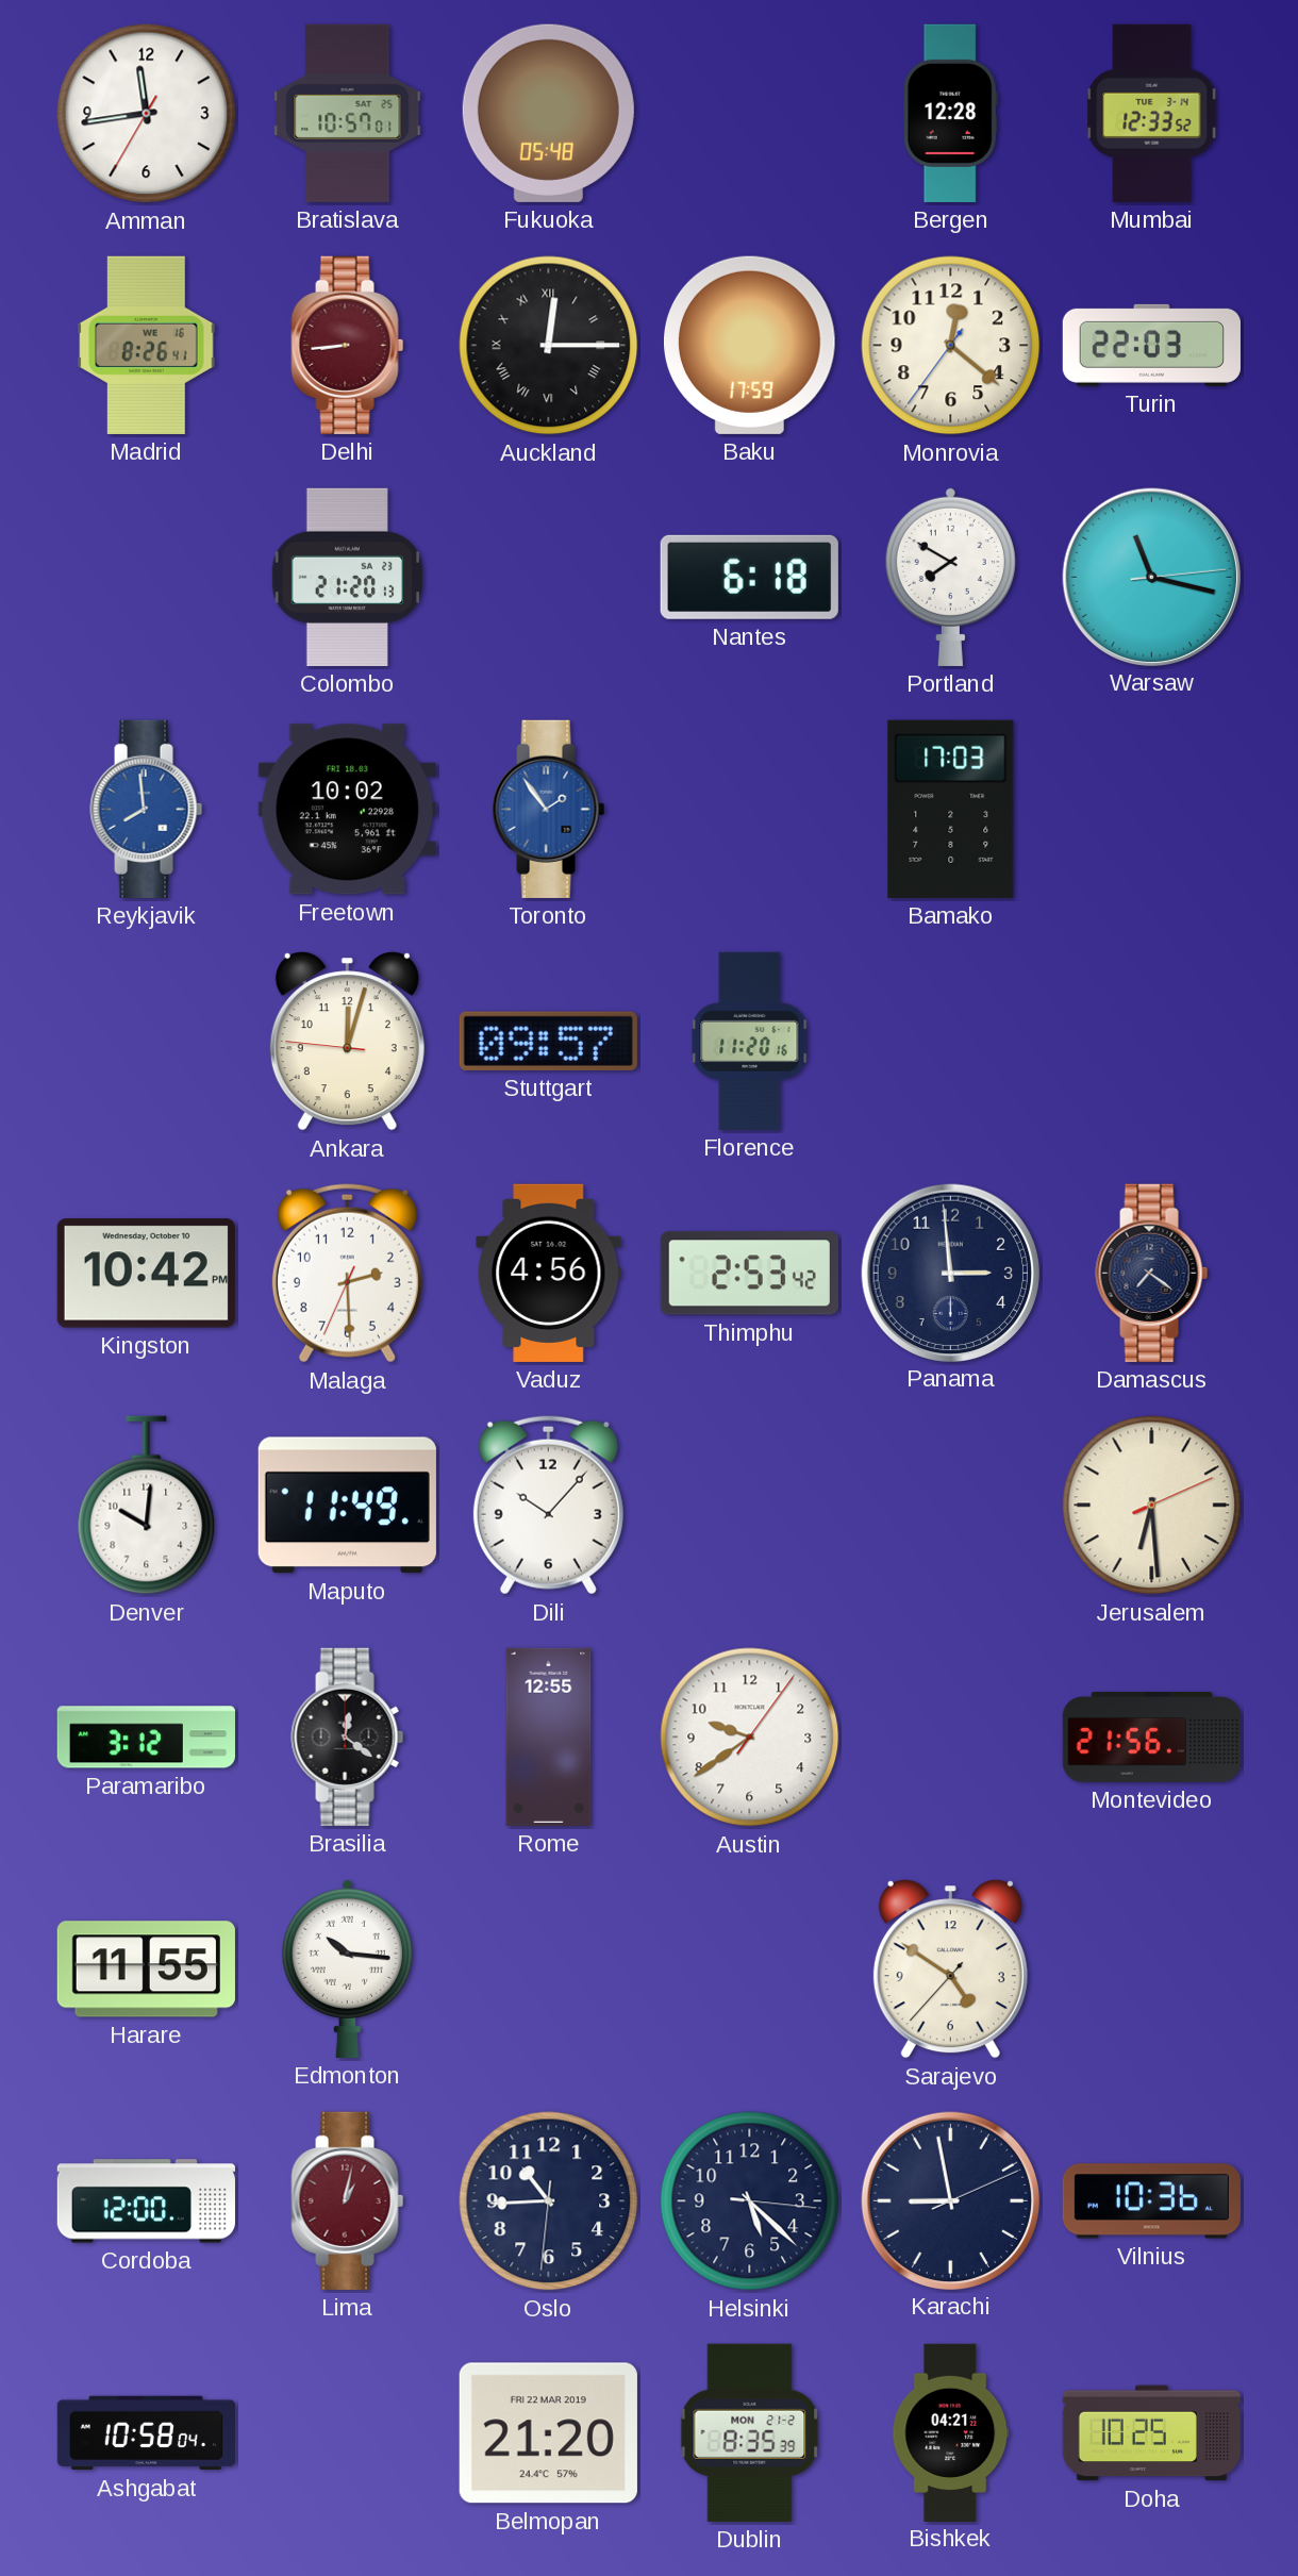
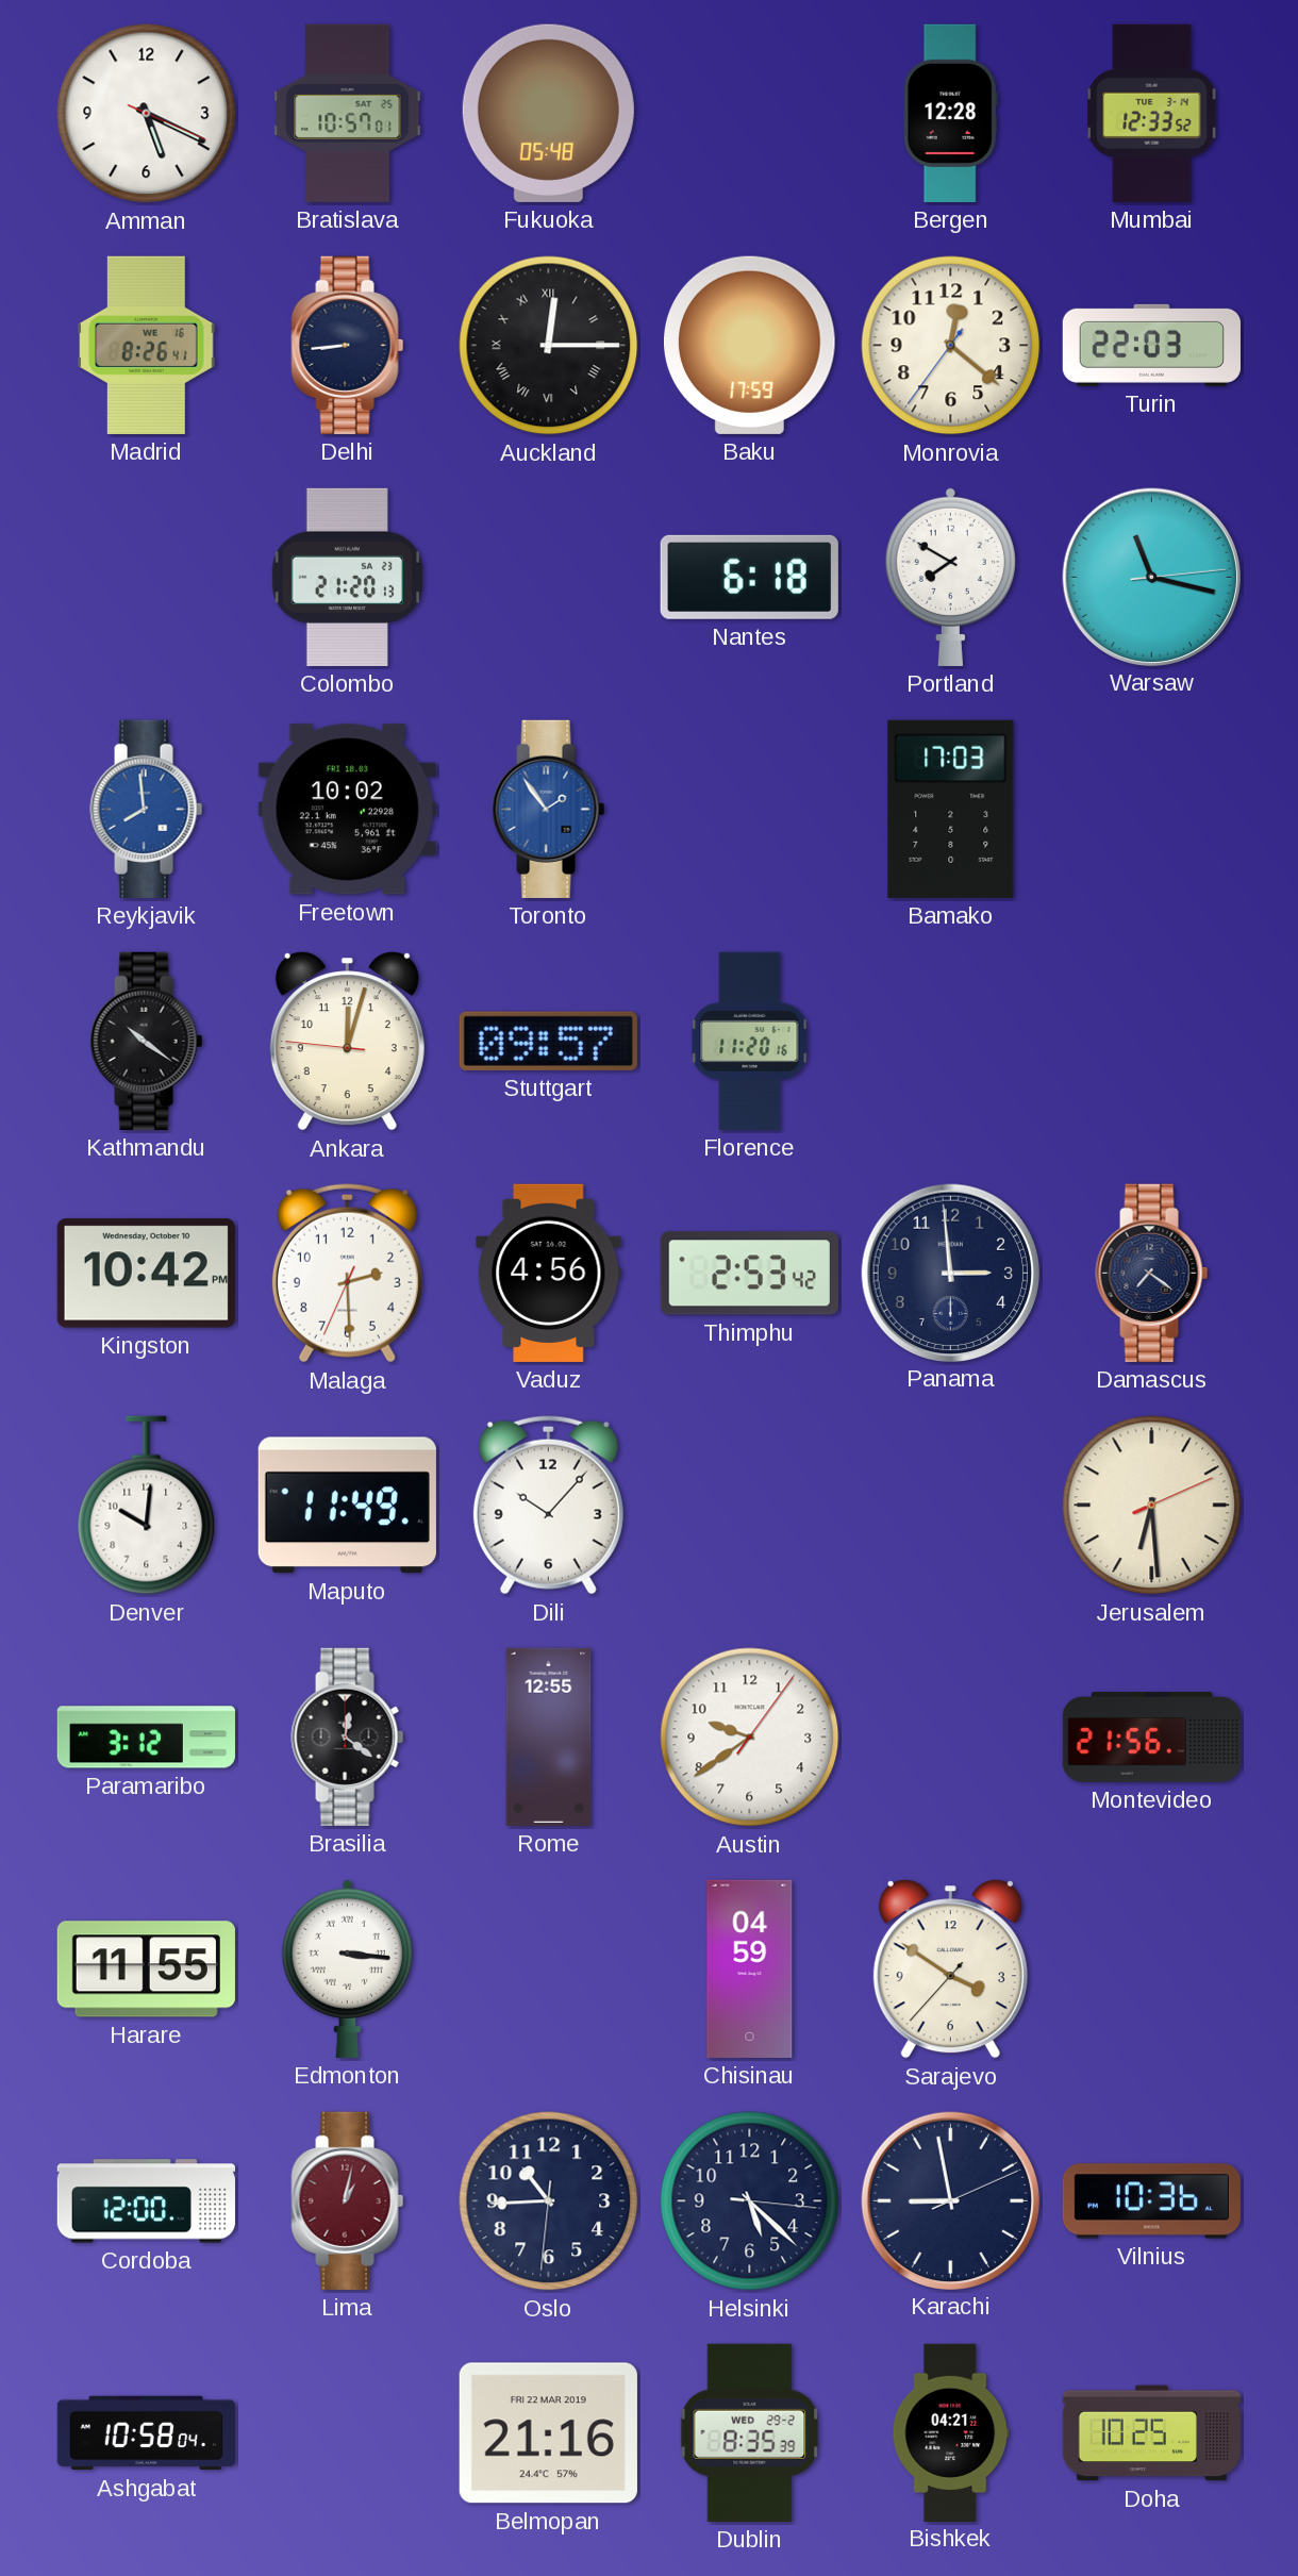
Amman: 11:43 -> 5:19
Delhi dial: burgundy -> navy
Kathmandu: none -> 10:21
Edmonton: 10:16 -> 3:16
Chisinau: none -> 04:59
Sarajevo: 4:50 -> 3:50
Belmopan: 21:20 -> 21:16
Dublin date: MON 21-2 -> WED 29-2
